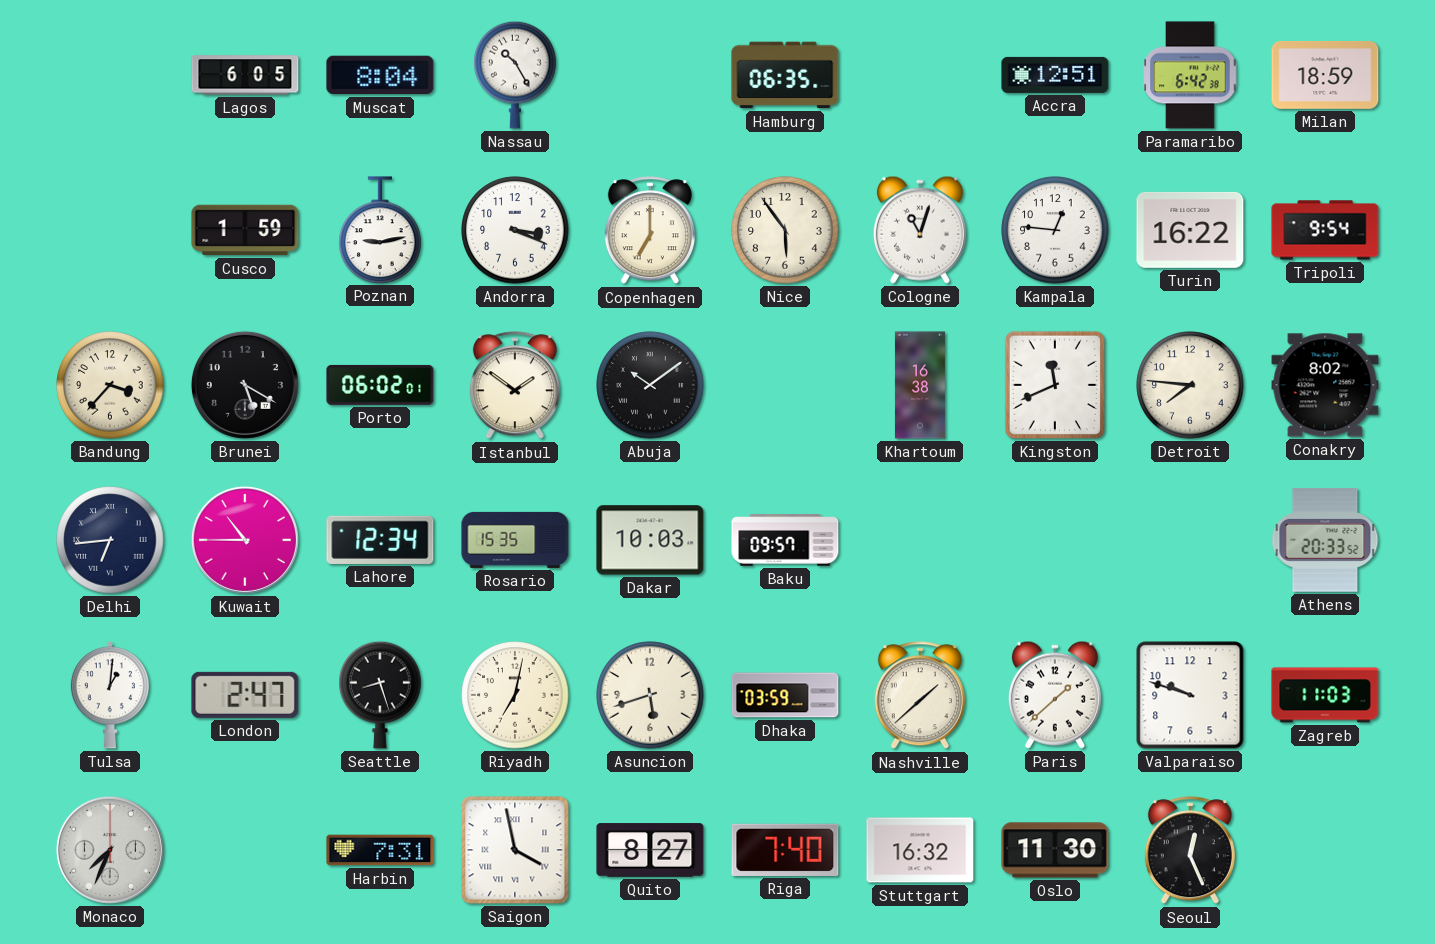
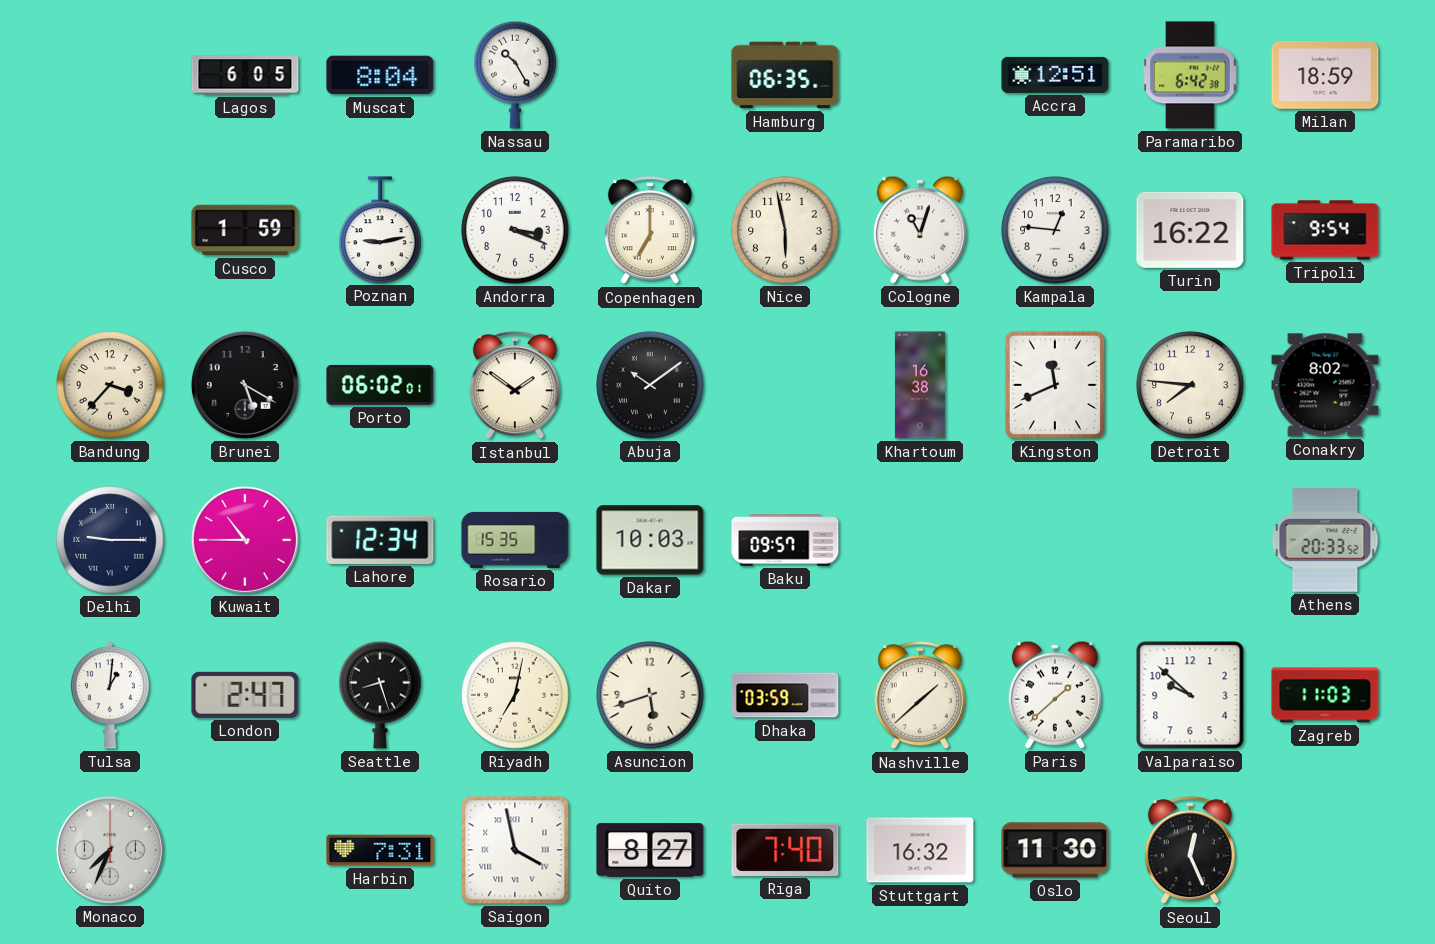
Nice: 5:54 -> 5:58
Delhi: 6:44 -> 9:15
Valparaiso: 9:48 -> 9:52
